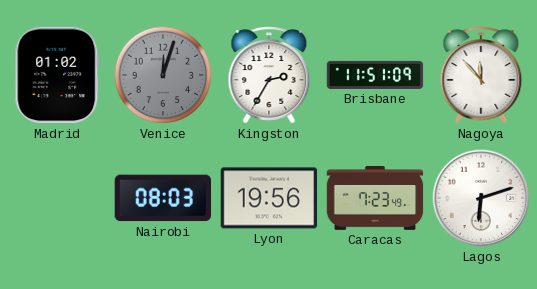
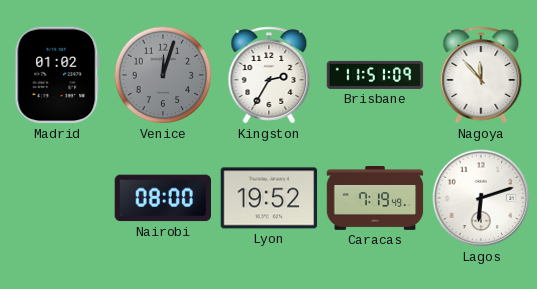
Nairobi: 08:03 -> 08:00
Lyon: 19:56 -> 19:52
Caracas: 7:23 -> 7:19
